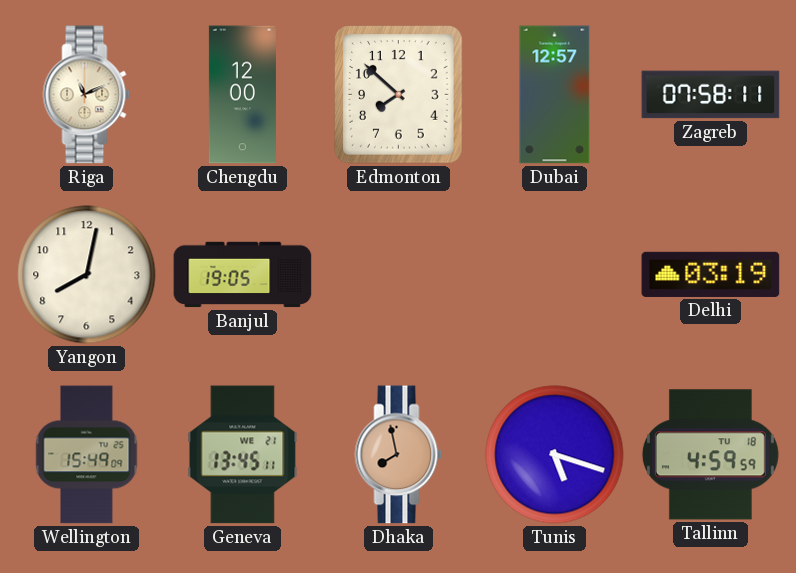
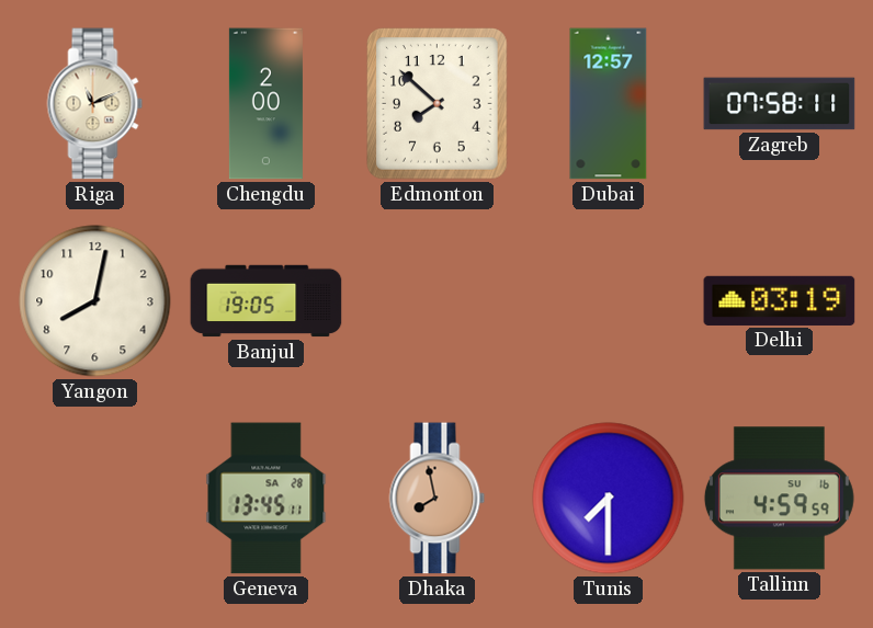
Chengdu: 12:00 -> 2:00
Wellington: 15:49 -> none
Geneva date: WE 21 -> SA 28
Tunis: 5:18 -> 7:30
Tallinn date: TU 18 -> SU 16
